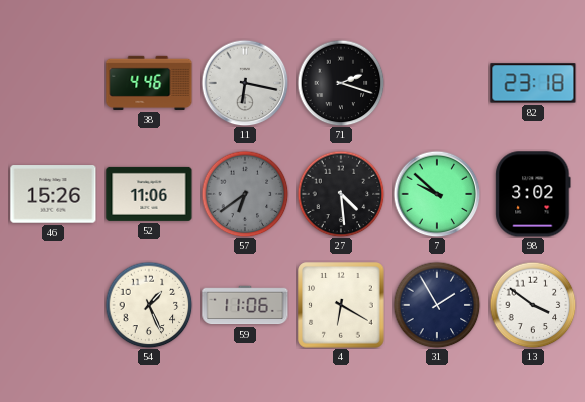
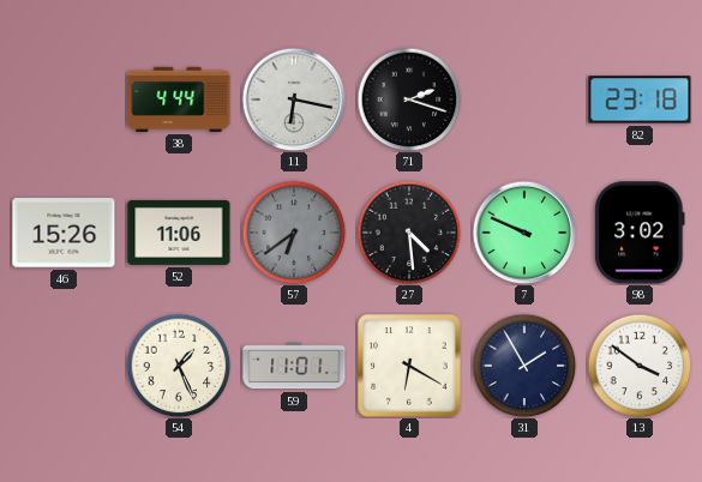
38: 4:46 -> 4:44
7: 9:52 -> 9:49
59: 11:06 -> 11:01
